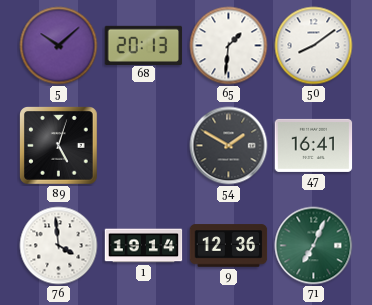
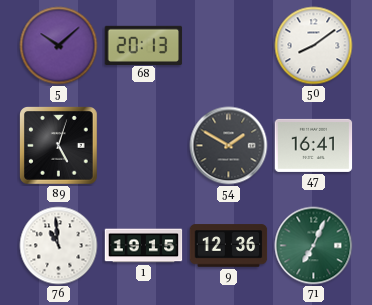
65: 1:31 -> none
76: 3:59 -> 10:59
1: 19:14 -> 19:15
